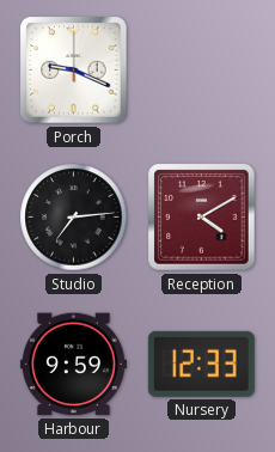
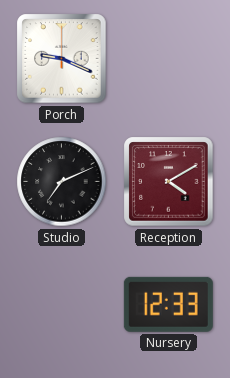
Studio: 7:14 -> 7:11
Harbour: 9:59 -> none
